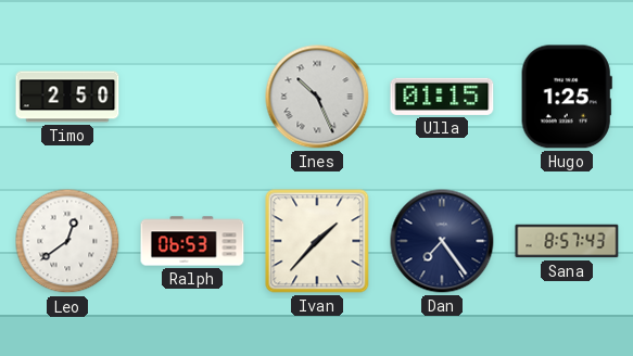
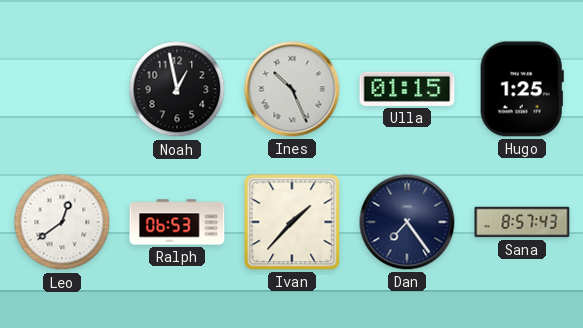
Timo: 2:50 -> none
Noah: none -> 12:58
